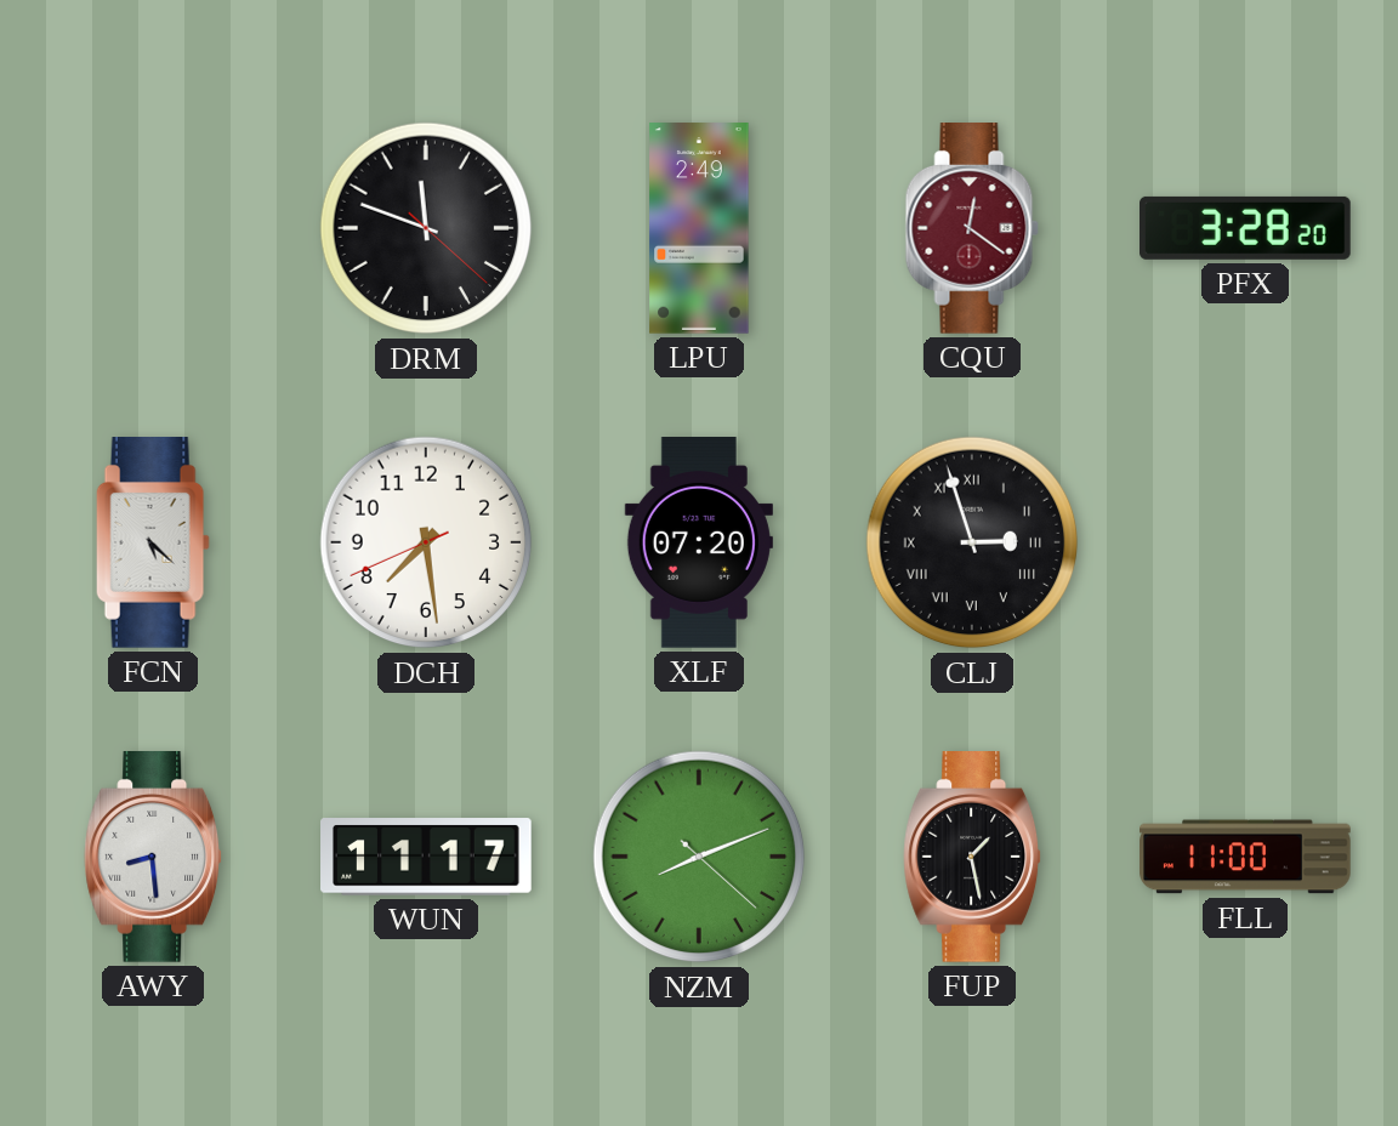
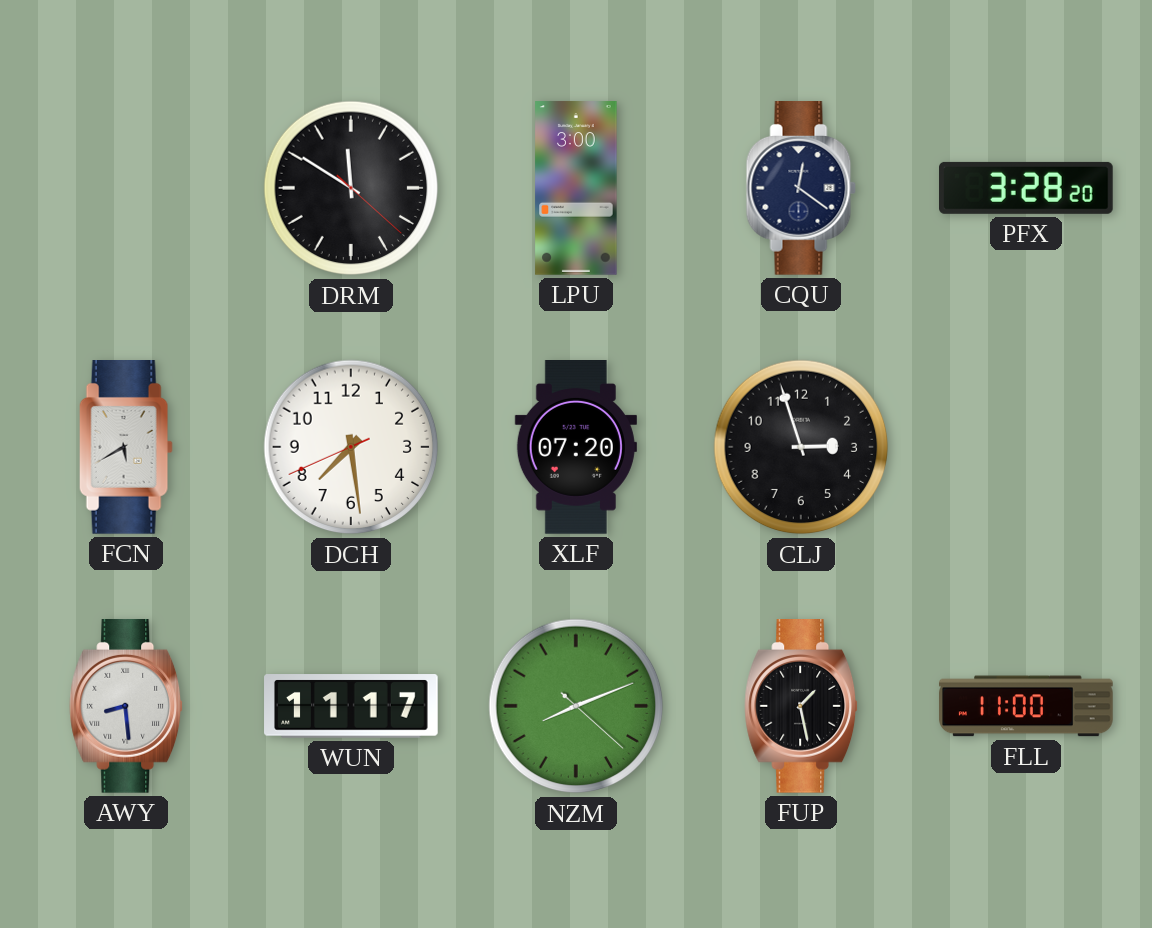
DRM: 11:48 -> 11:50
LPU: 2:49 -> 3:00
CQU dial: burgundy -> navy
FCN: 5:22 -> 5:40
CLJ numerals: Roman -> Arabic
